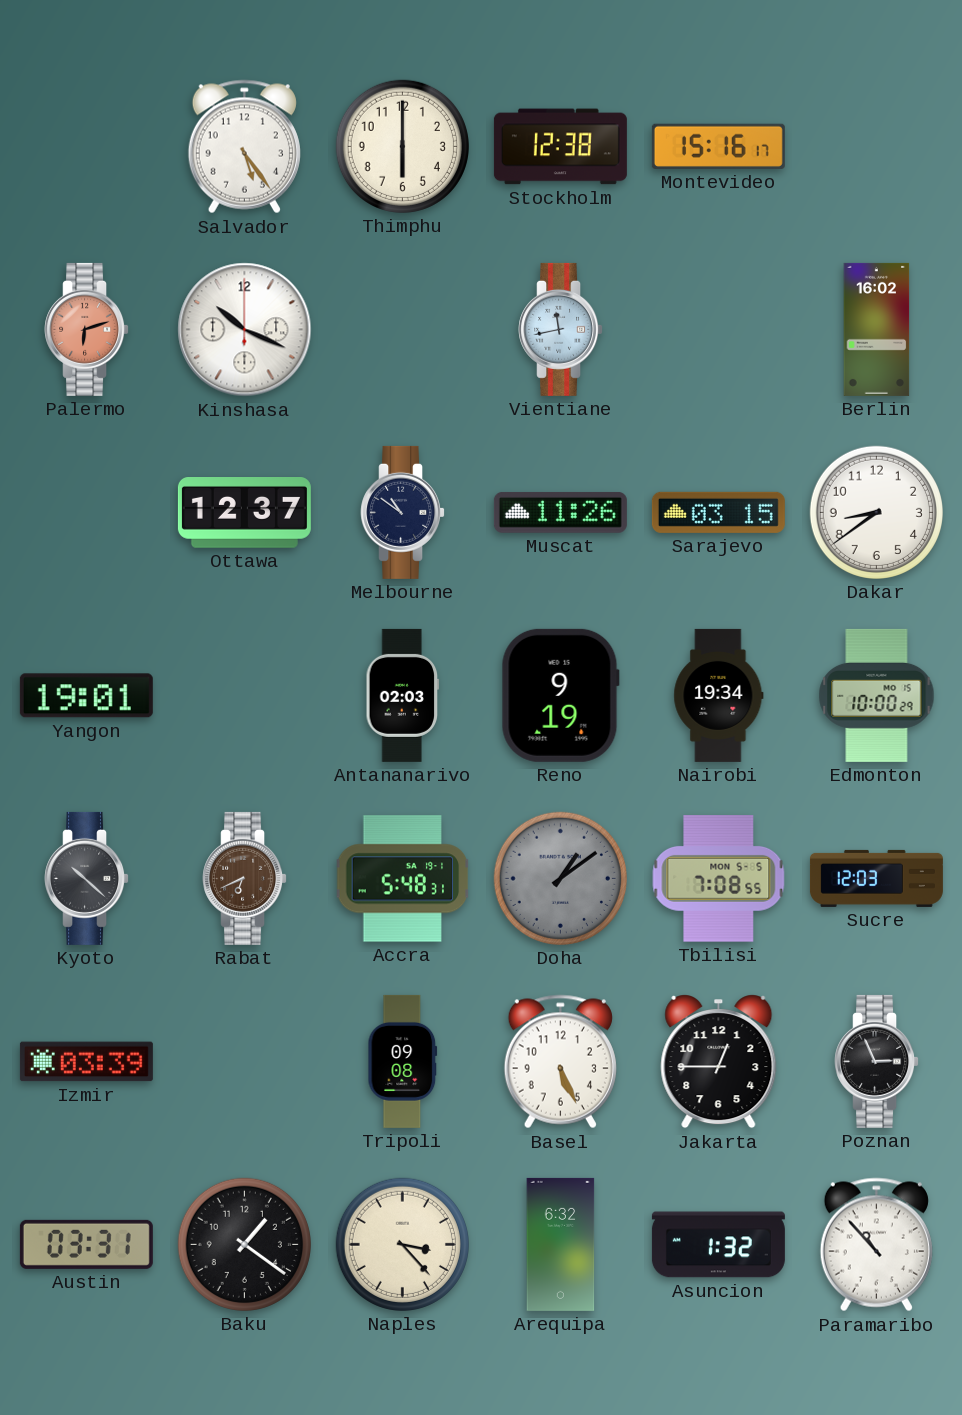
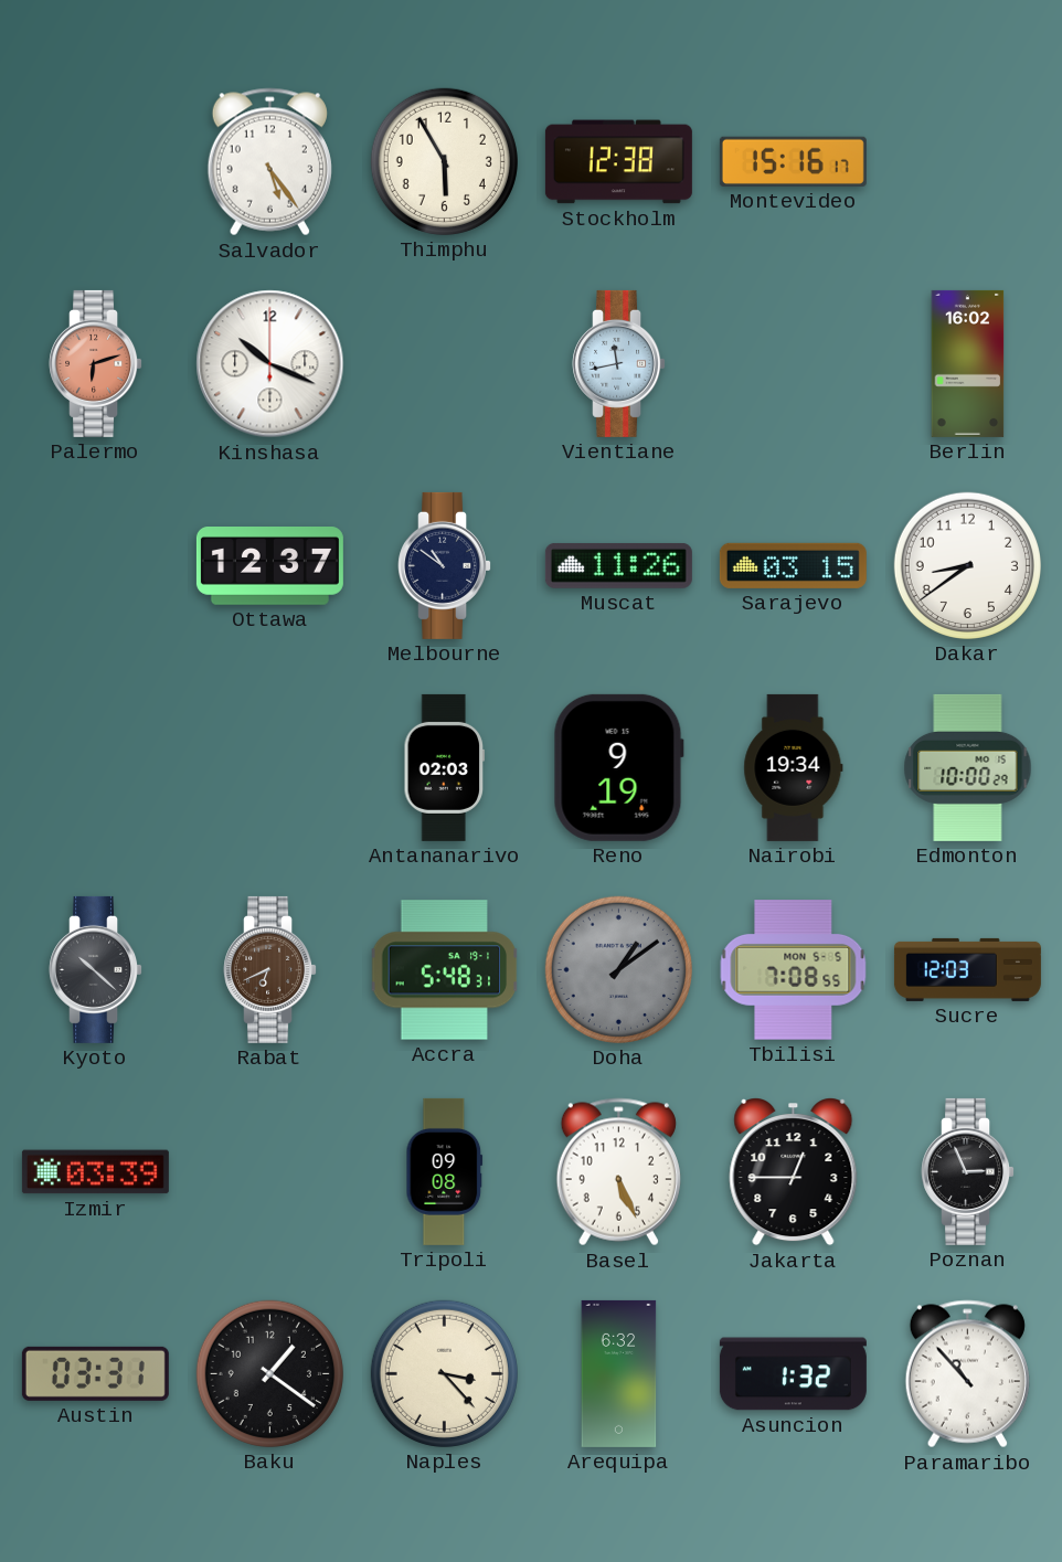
Thimphu: 6:00 -> 5:55
Yangon: 19:01 -> none
